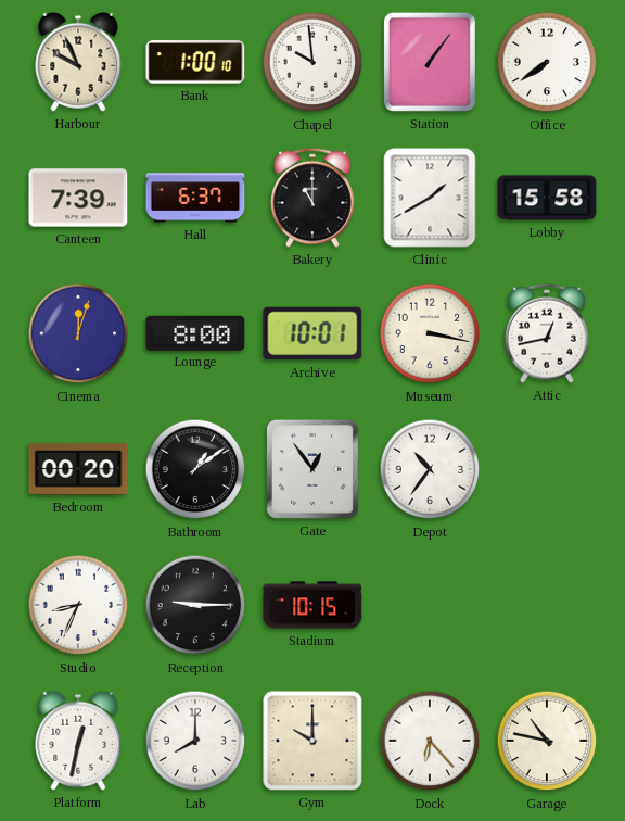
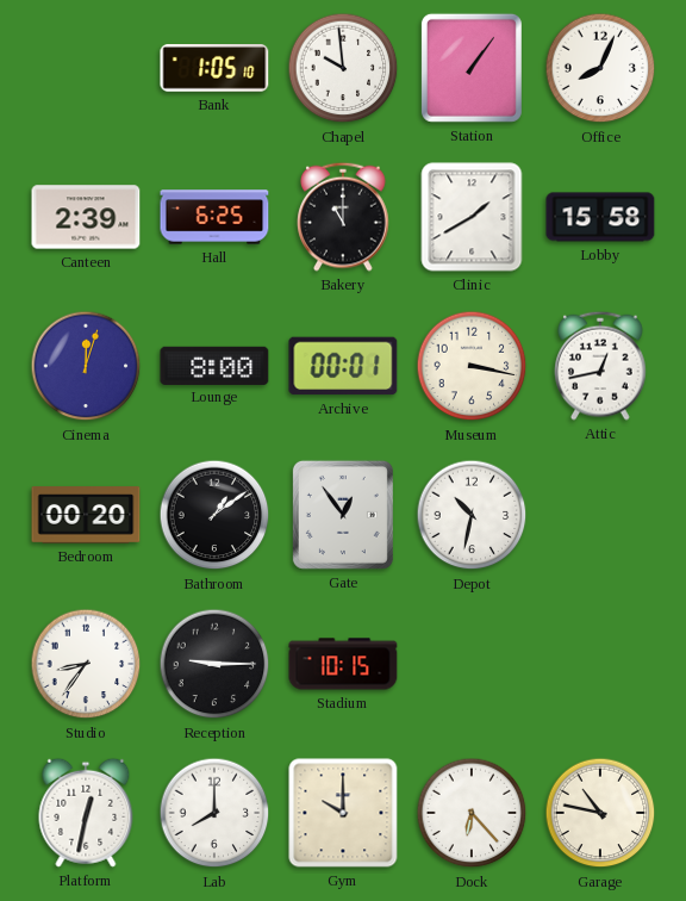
Harbour: 9:56 -> none
Bank: 1:00 -> 1:05
Office: 7:39 -> 8:04
Canteen: 7:39 -> 2:39
Hall: 6:37 -> 6:25
Archive: 10:01 -> 00:01
Depot: 10:36 -> 10:32
Studio: 8:34 -> 8:36
